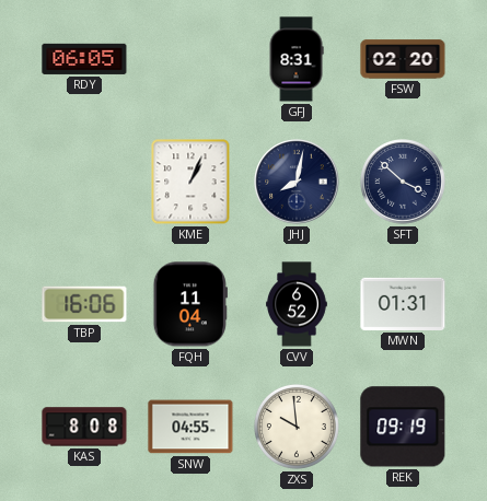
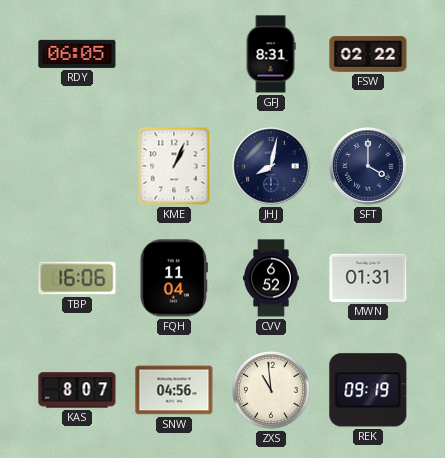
FSW: 02:20 -> 02:22
SFT: 3:52 -> 4:00
KAS: 8:08 -> 8:07
SNW: 04:55 -> 04:56
ZXS: 9:59 -> 10:59
